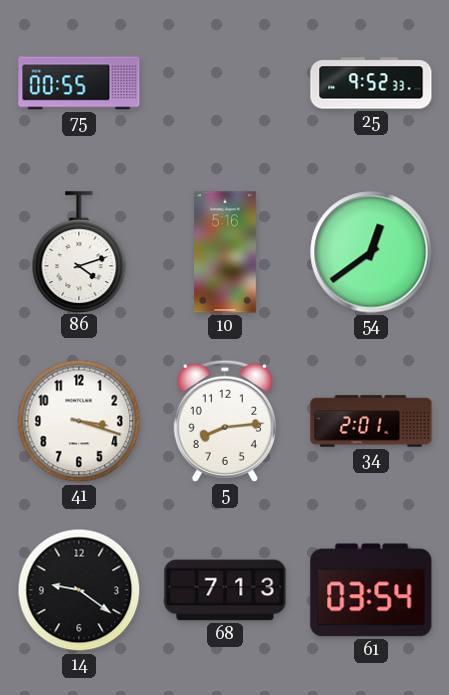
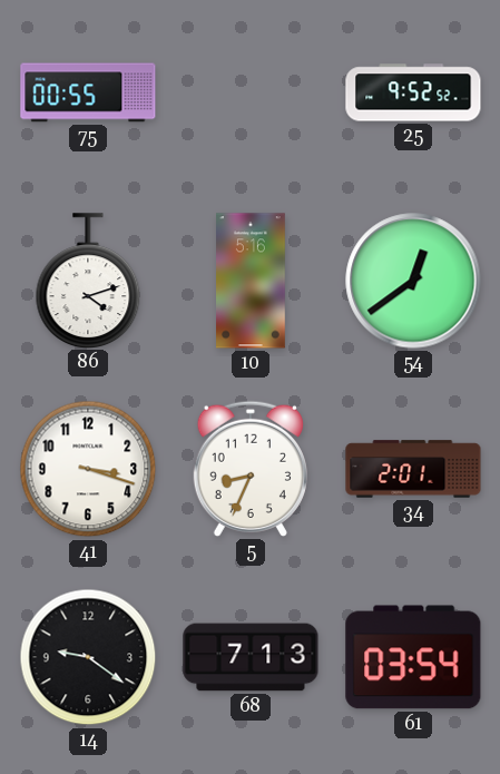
25: 9:52:33 -> 9:52:52
5: 8:14 -> 8:34
